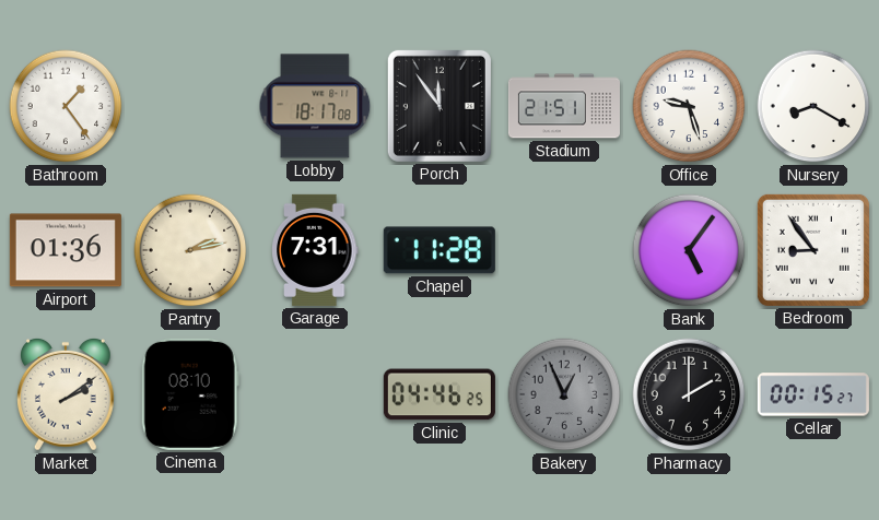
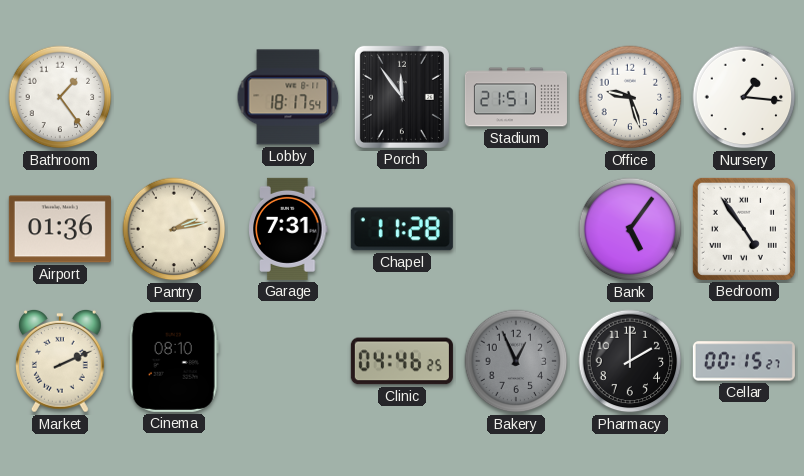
Lobby: 18:17:08 -> 18:17:54
Nursery: 8:20 -> 1:16
Bedroom: 8:54 -> 4:54
Market: 2:09 -> 2:11
